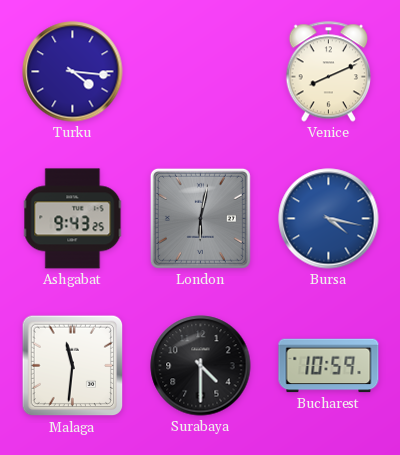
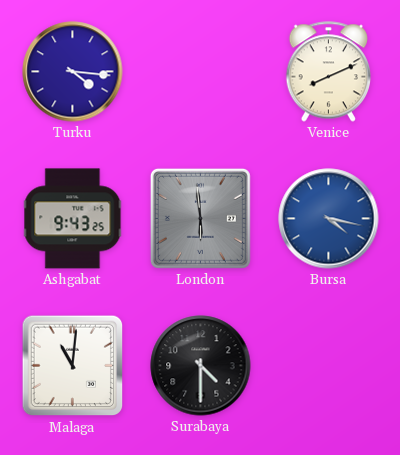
London: 6:02 -> 5:59
Malaga: 11:31 -> 11:01
Bucharest: 10:59 -> none
